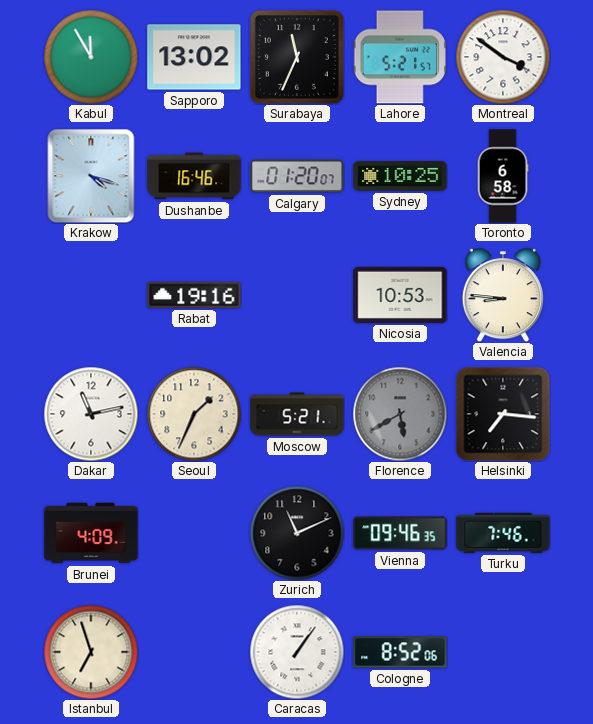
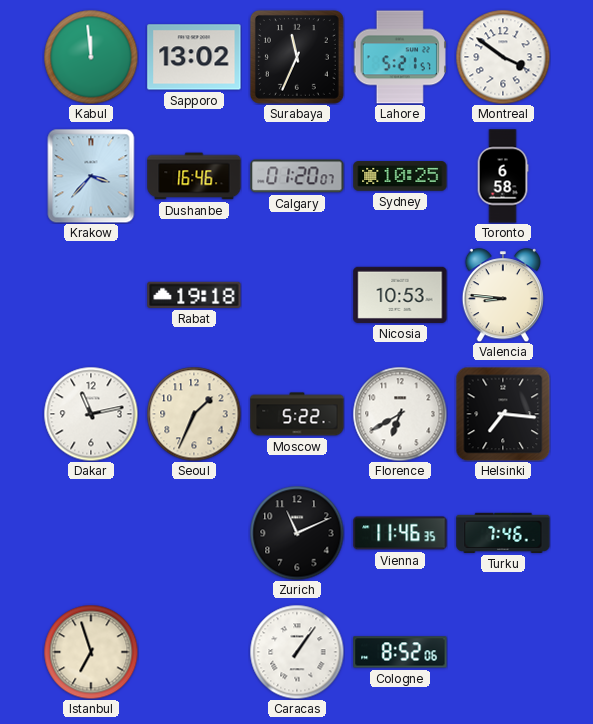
Kabul: 11:55 -> 11:59
Krakow: 4:18 -> 3:37
Rabat: 19:16 -> 19:18
Moscow: 5:21 -> 5:22
Florence: 5:40 -> 6:40
Florence dial: grey -> white
Brunei: 4:09 -> none
Vienna: 09:46 -> 11:46
